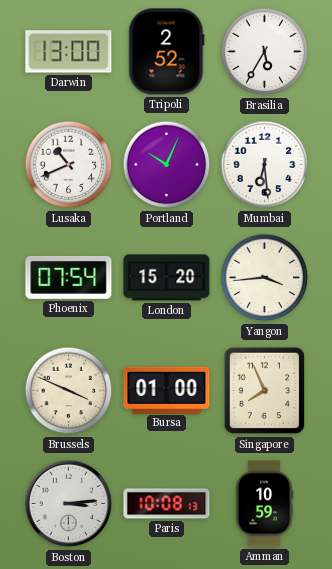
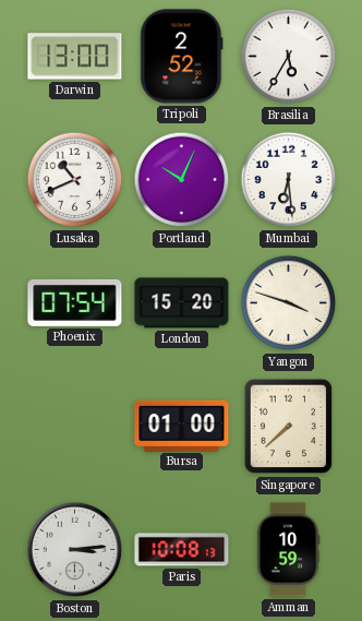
Yangon: 3:44 -> 3:48
Brussels: 3:49 -> none
Singapore: 7:56 -> 7:38
